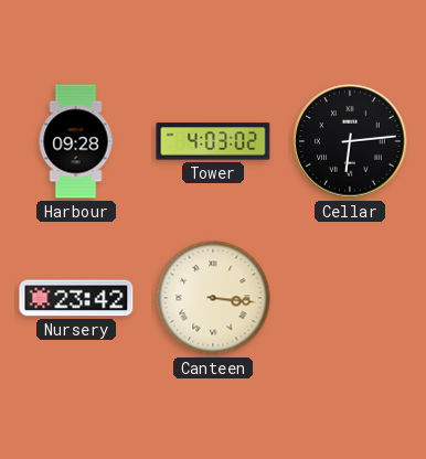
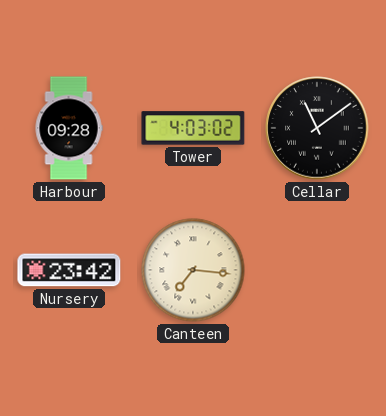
Cellar: 6:14 -> 11:09
Canteen: 3:16 -> 7:16
